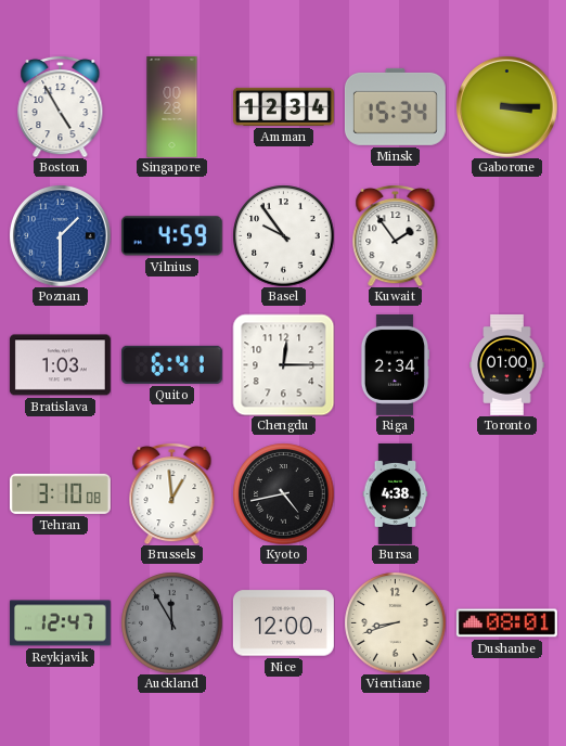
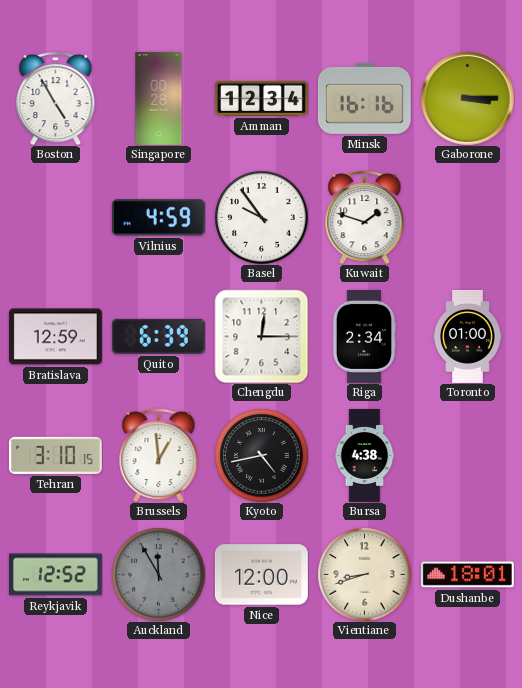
Minsk: 15:34 -> 16:16
Poznan: 1:30 -> none
Kuwait: 1:54 -> 1:48
Bratislava: 1:03 -> 12:59
Quito: 6:41 -> 6:39
Tehran: 3:10:08 -> 3:10:15
Reykjavik: 12:47 -> 12:52
Dushanbe: 08:01 -> 18:01
